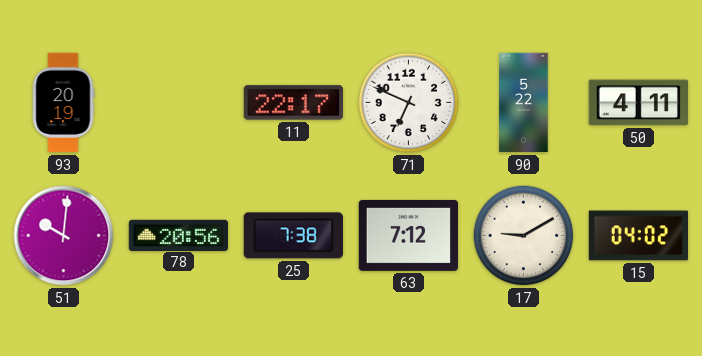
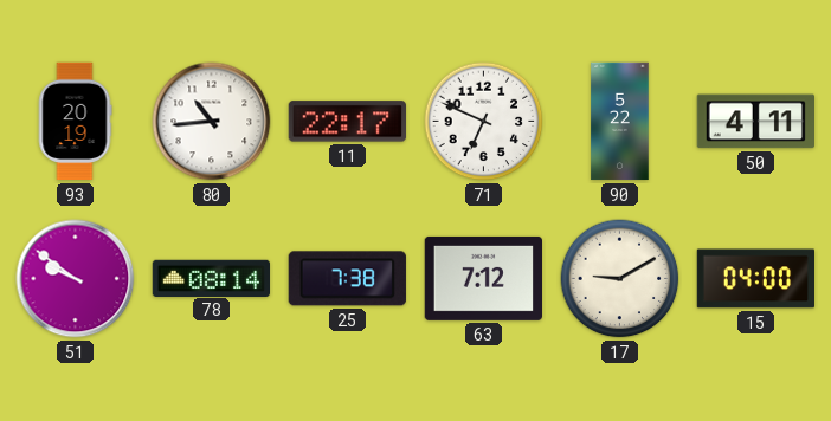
80: none -> 10:44
51: 10:01 -> 9:51
78: 20:56 -> 08:14
15: 04:02 -> 04:00
